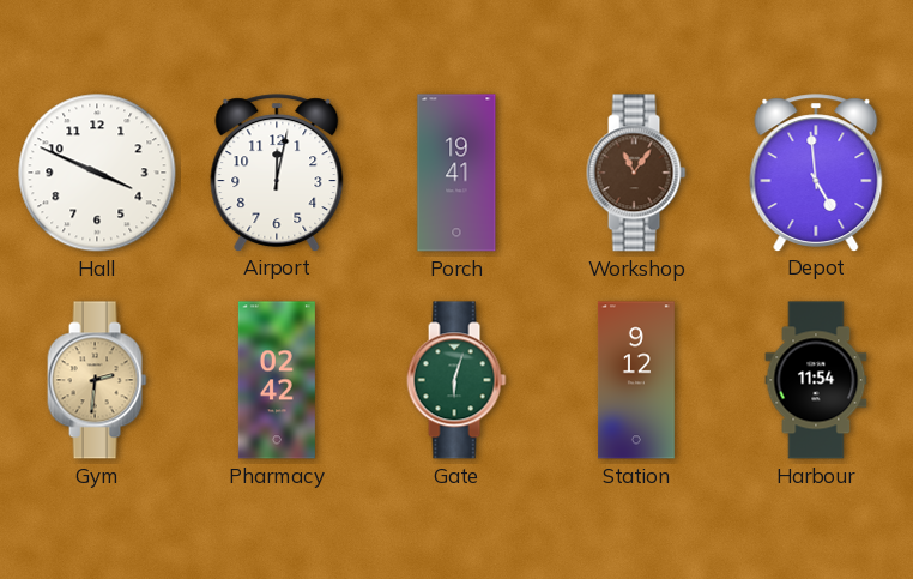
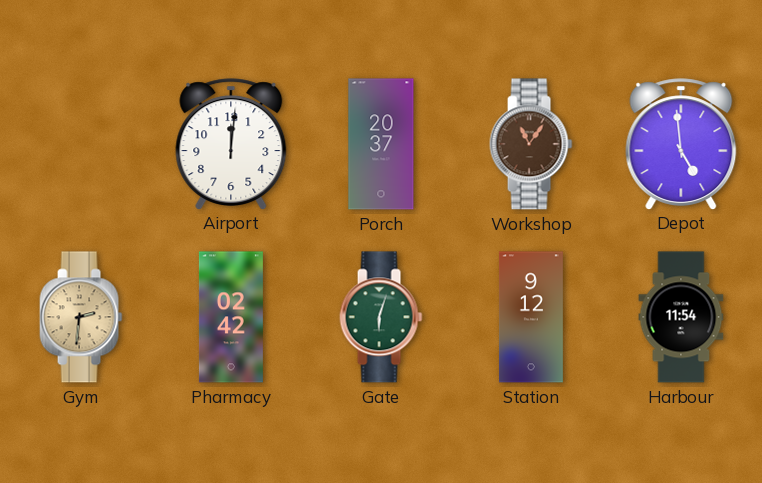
Hall: 3:49 -> none
Airport: 12:02 -> 12:01
Porch: 19:41 -> 20:37
